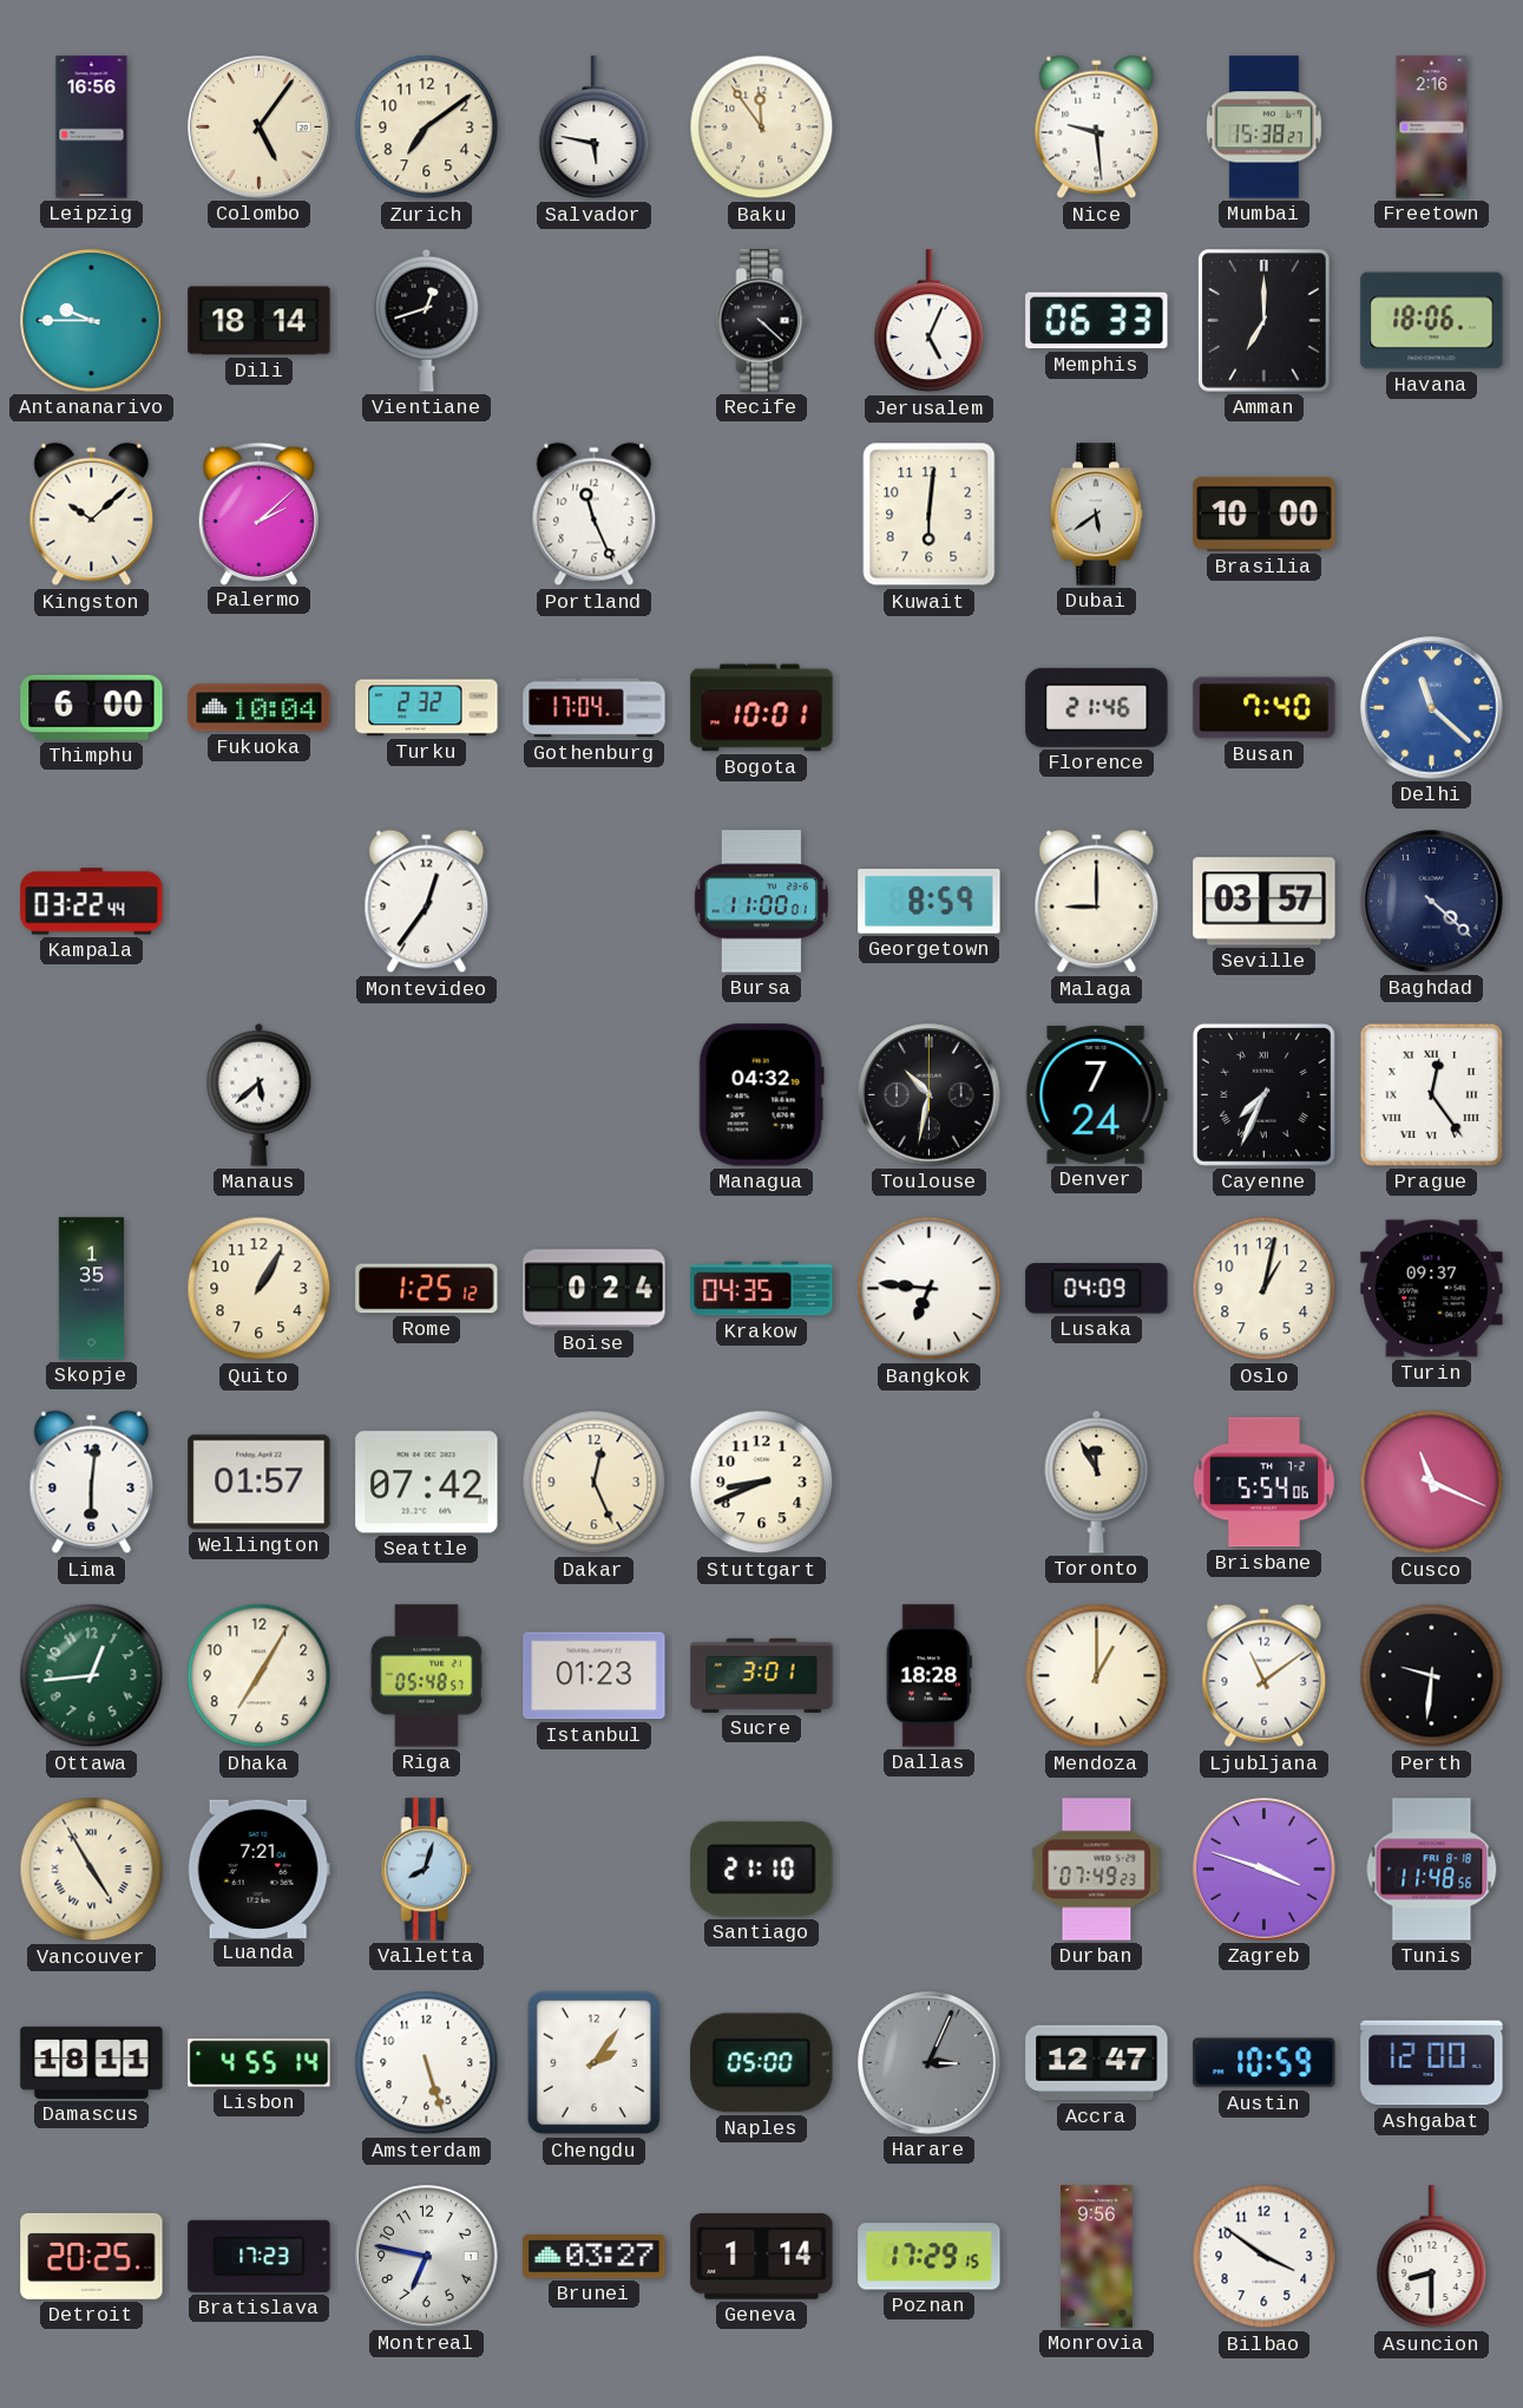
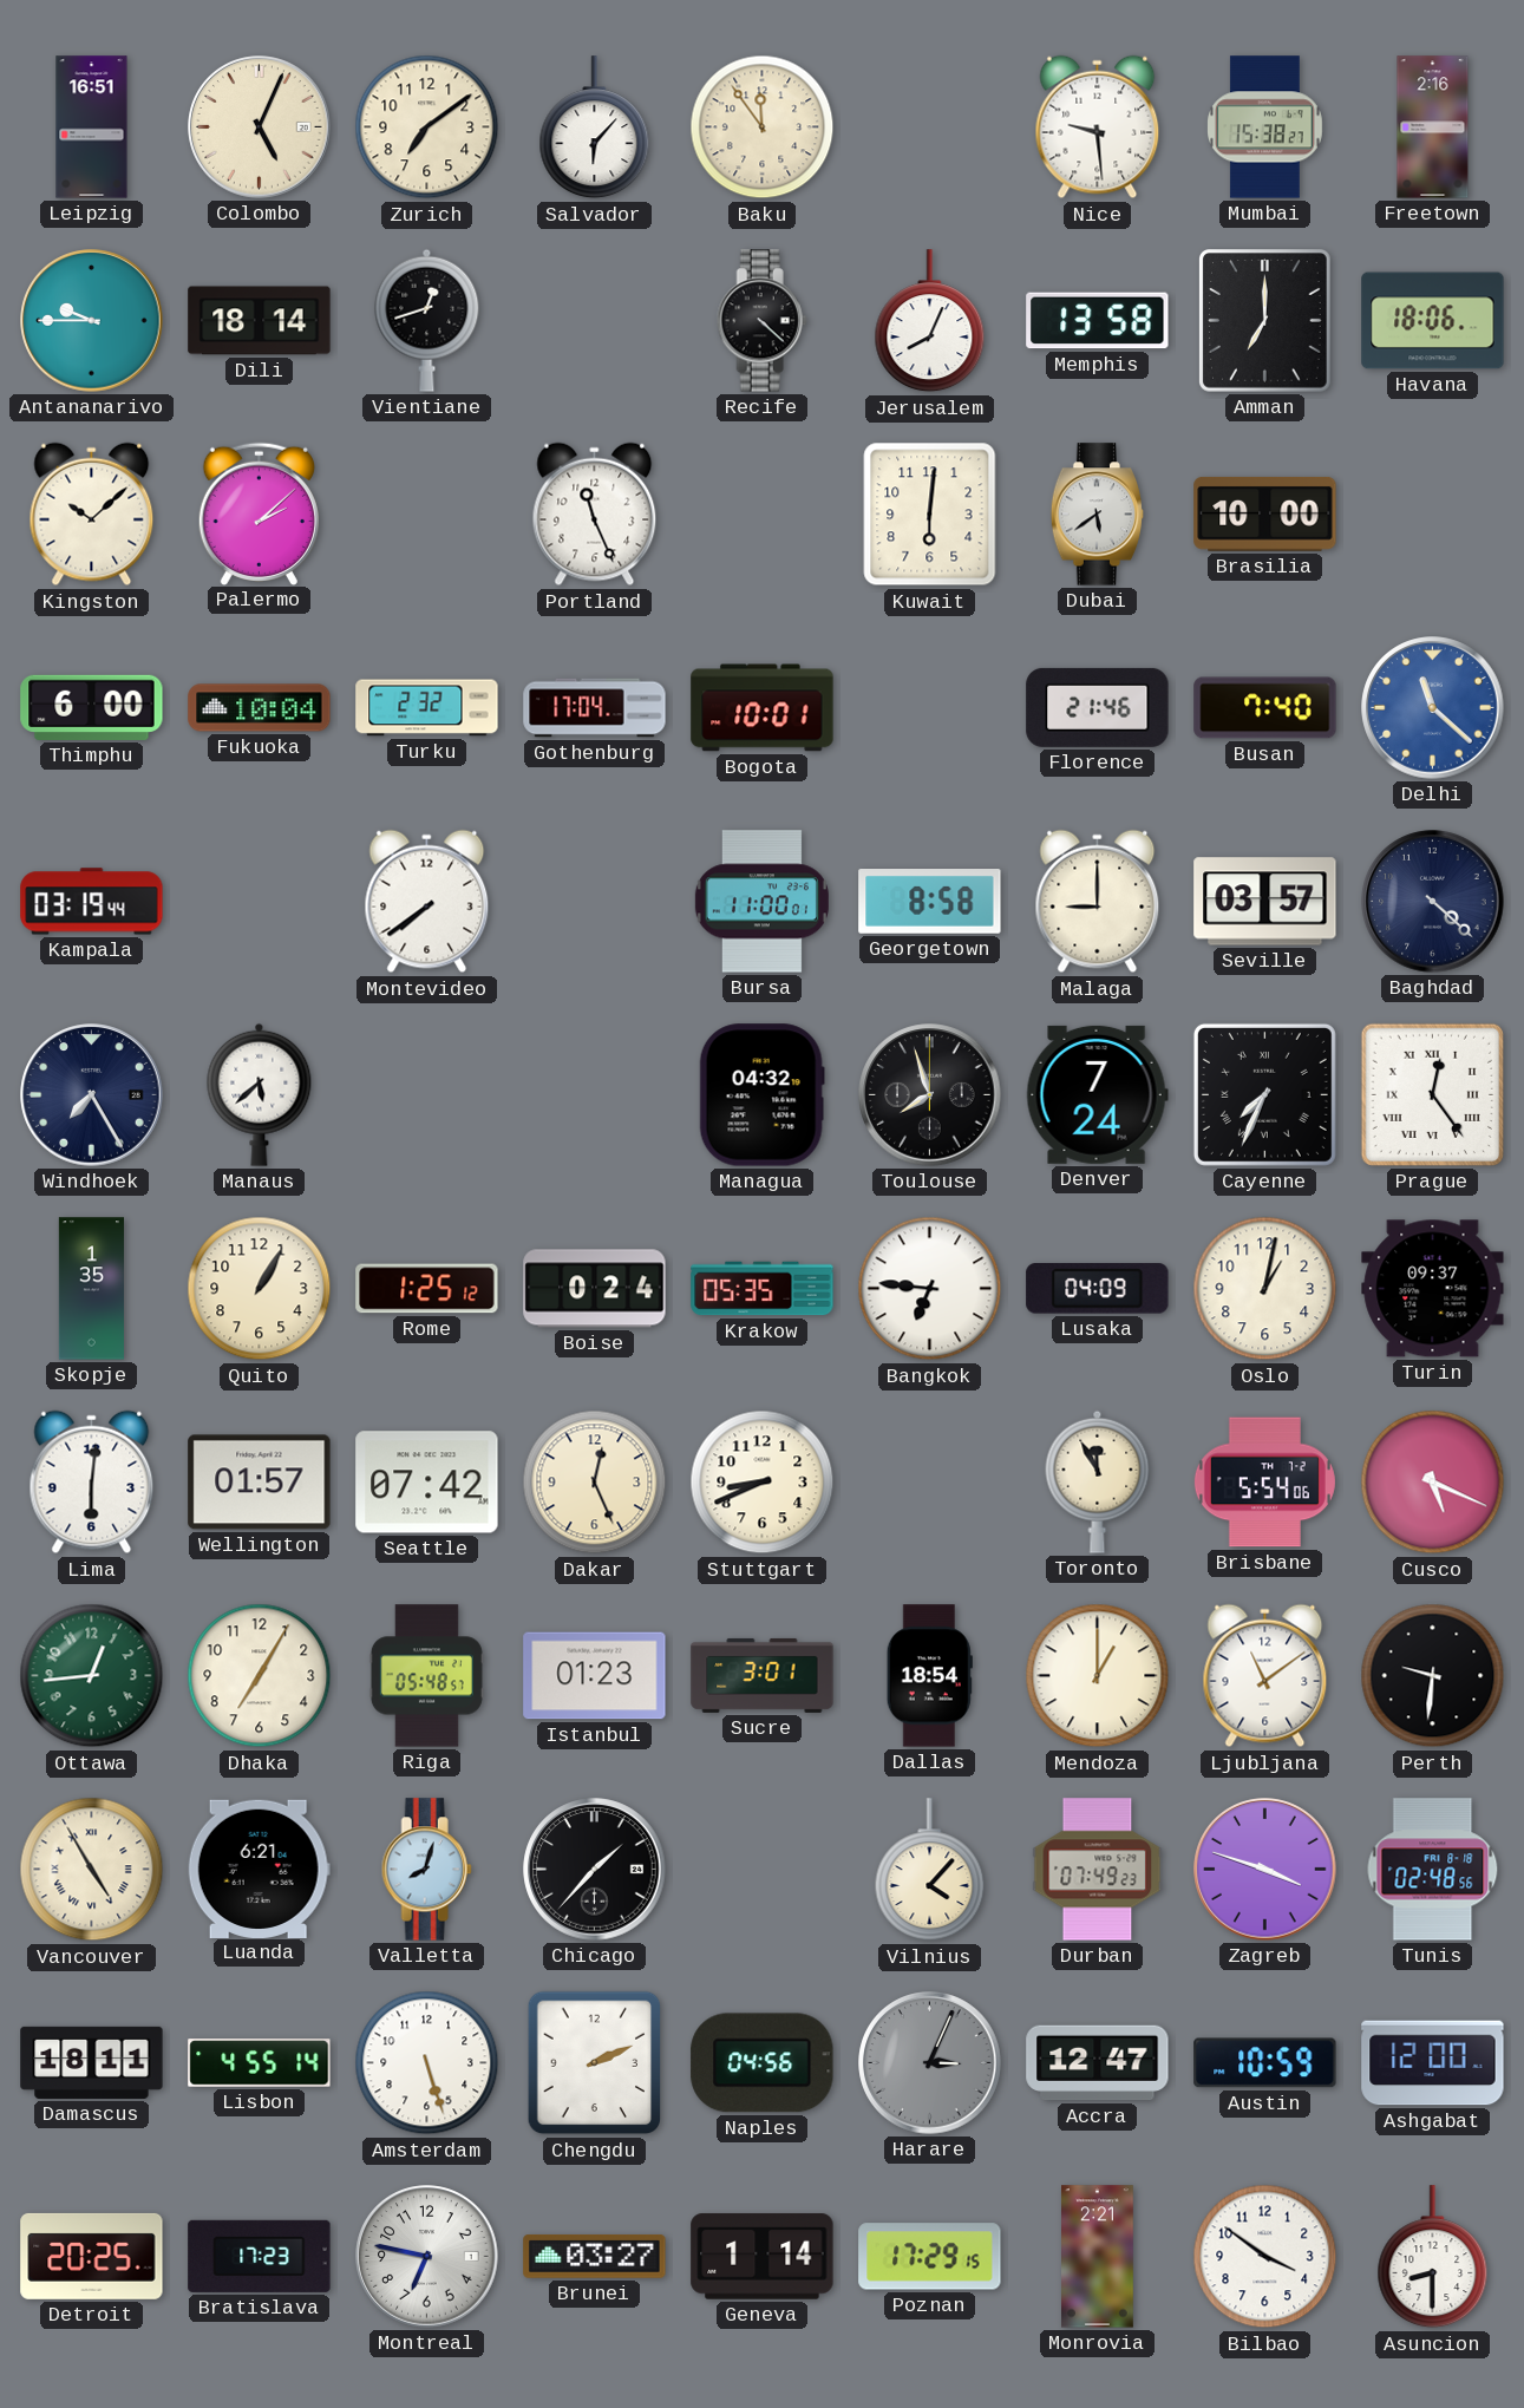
Leipzig: 16:56 -> 16:51
Colombo: 5:06 -> 5:04
Salvador: 5:47 -> 6:07
Jerusalem: 5:04 -> 8:04
Memphis: 06:33 -> 13:58
Kampala: 03:22 -> 03:19
Montevideo: 12:36 -> 7:39
Georgetown: 8:59 -> 8:58
Windhoek: none -> 7:25
Toulouse: 10:32 -> 7:57
Krakow: 04:35 -> 05:35
Cusco: 11:19 -> 5:19
Dallas: 18:28 -> 18:54
Luanda: 7:21 -> 6:21
Chicago: none -> 1:37
Santiago: 21:10 -> none
Vilnius: none -> 4:07
Tunis: 11:48 -> 02:48
Chengdu: 2:06 -> 2:11
Naples: 05:00 -> 04:56
Monrovia: 9:56 -> 2:21
